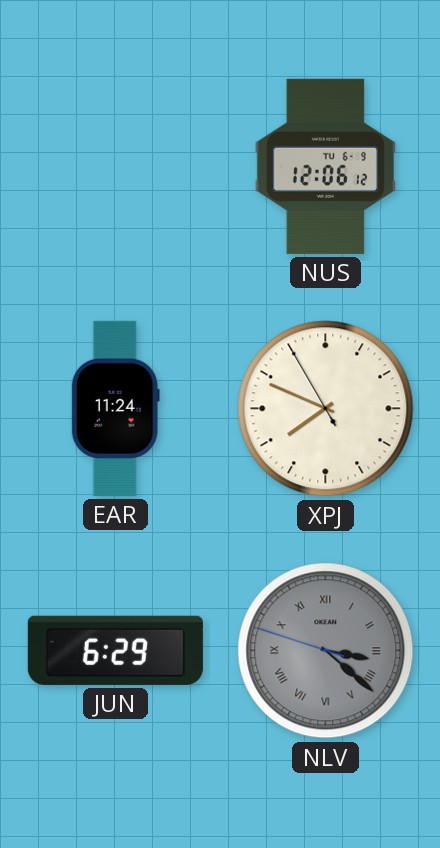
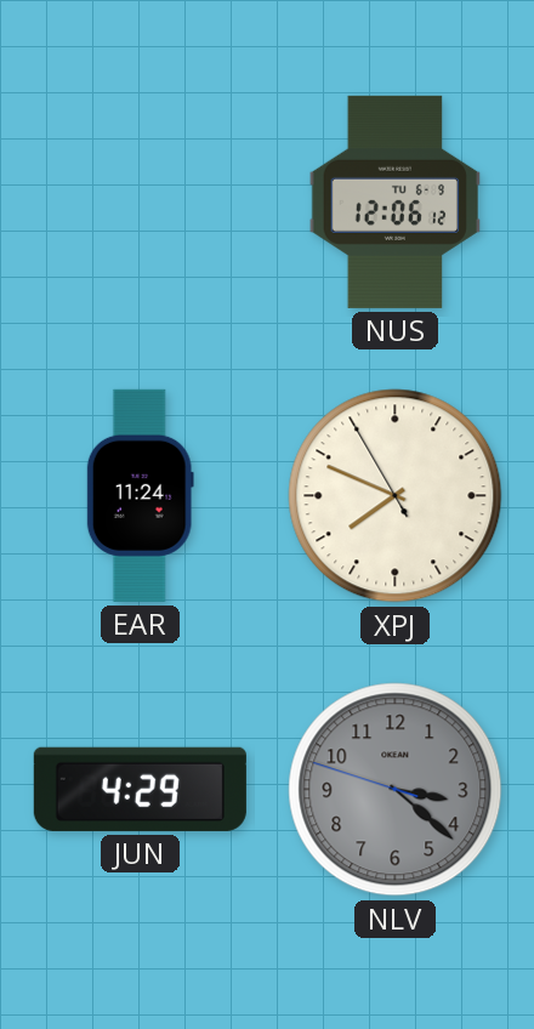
JUN: 6:29 -> 4:29
NLV numerals: Roman -> Arabic
